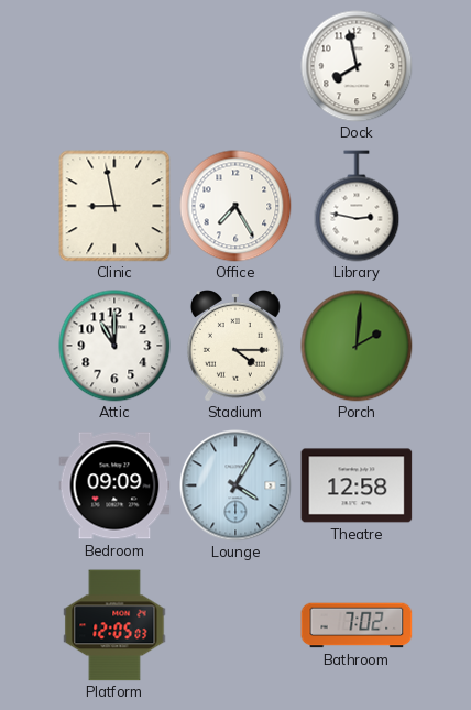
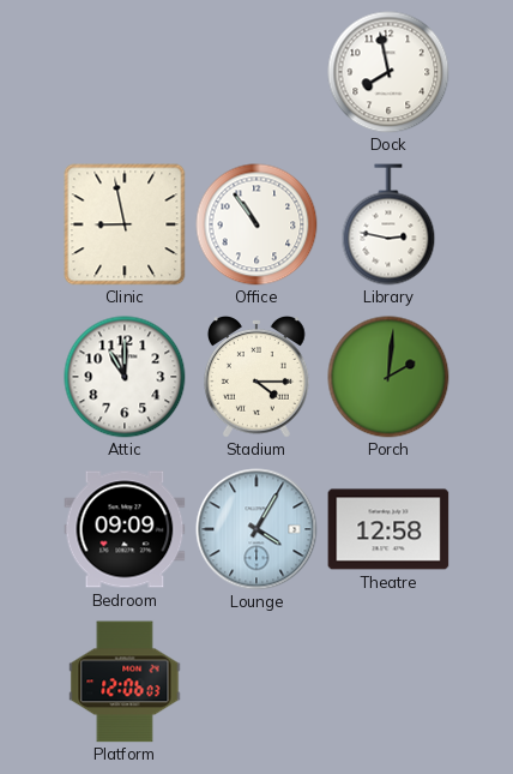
Office: 7:25 -> 10:54
Platform: 12:05 -> 12:06
Bathroom: 7:02 -> none
